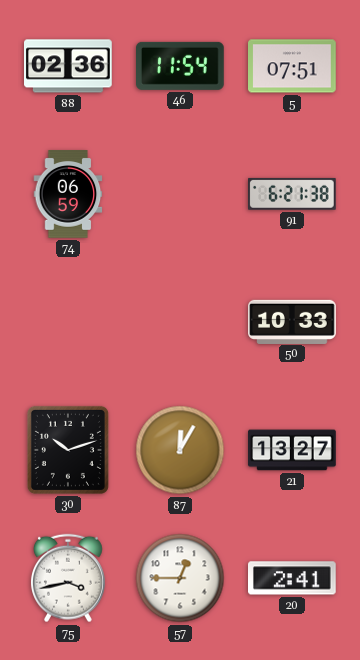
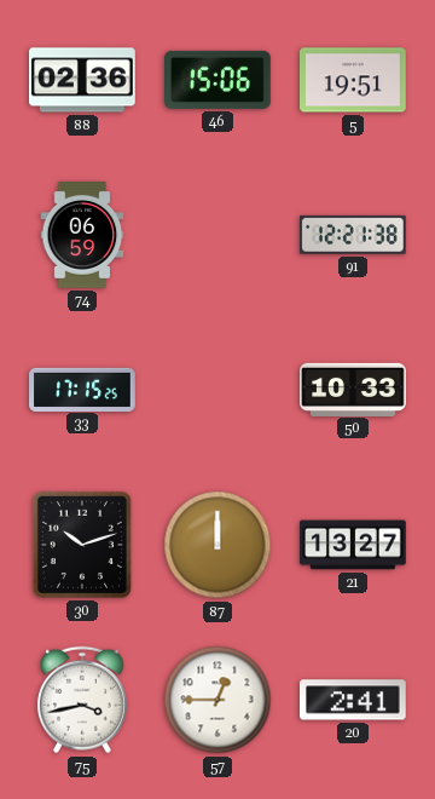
46: 11:54 -> 15:06
5: 07:51 -> 19:51
91: 6:21 -> 12:21
33: none -> 17:15
87: 12:05 -> 12:00
